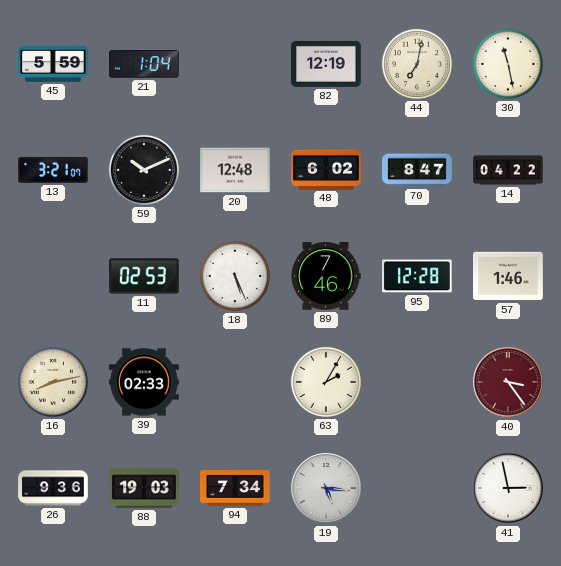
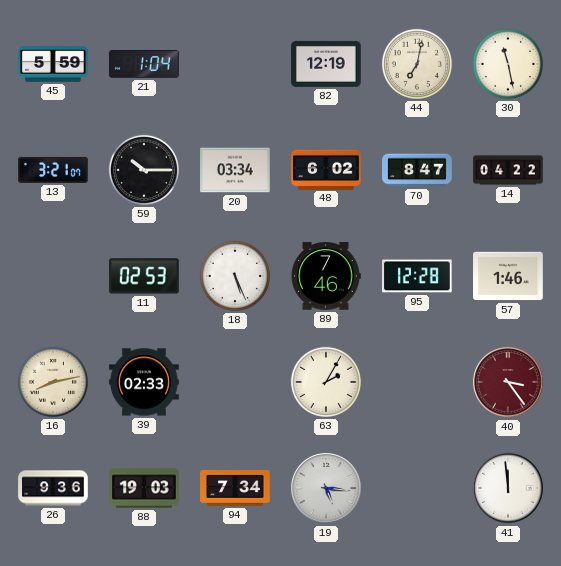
59: 10:11 -> 10:15
20: 12:48 -> 03:34
41: 2:58 -> 11:59
